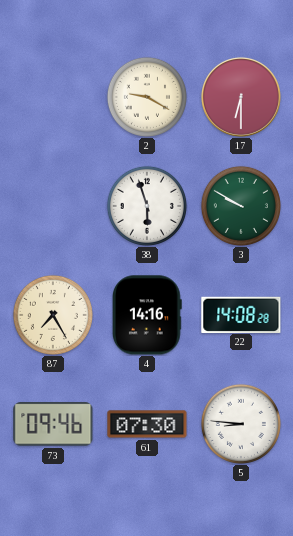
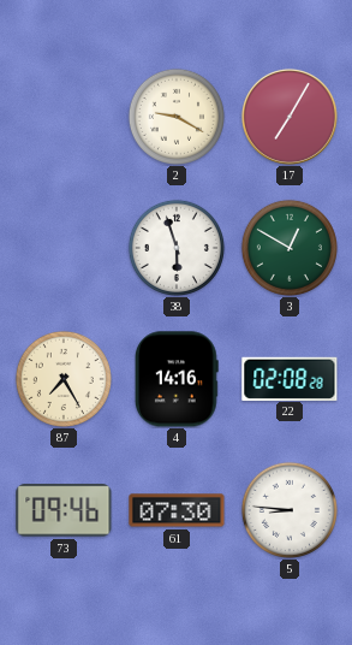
17: 6:30 -> 7:05
3: 9:50 -> 12:50
22: 14:08 -> 02:08
